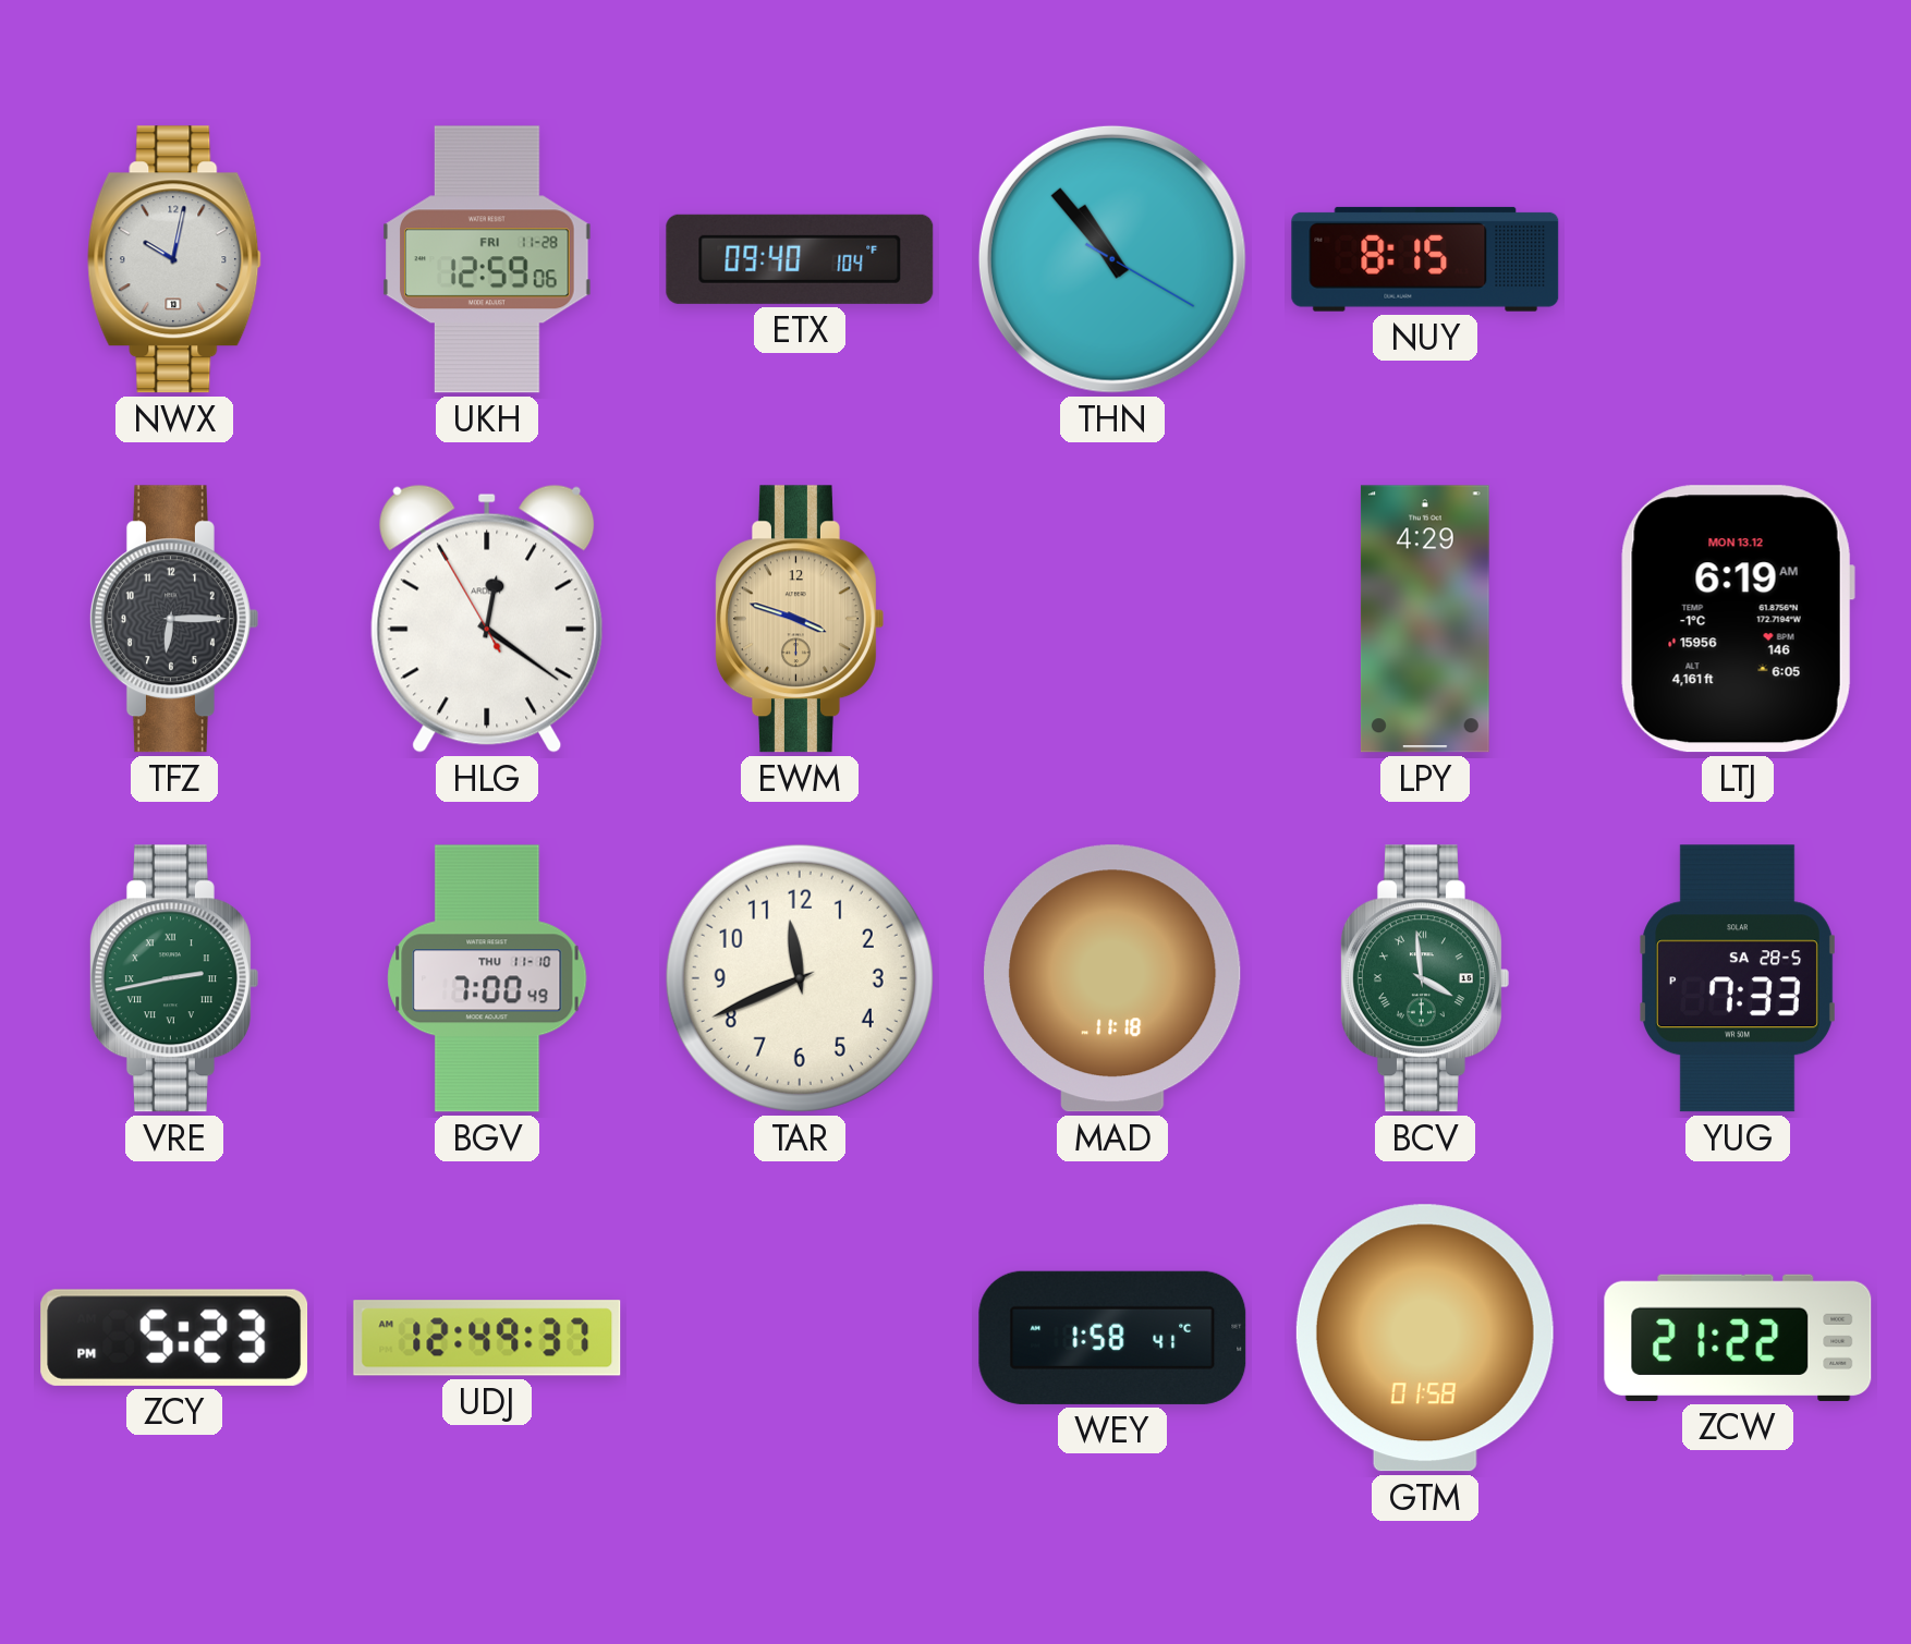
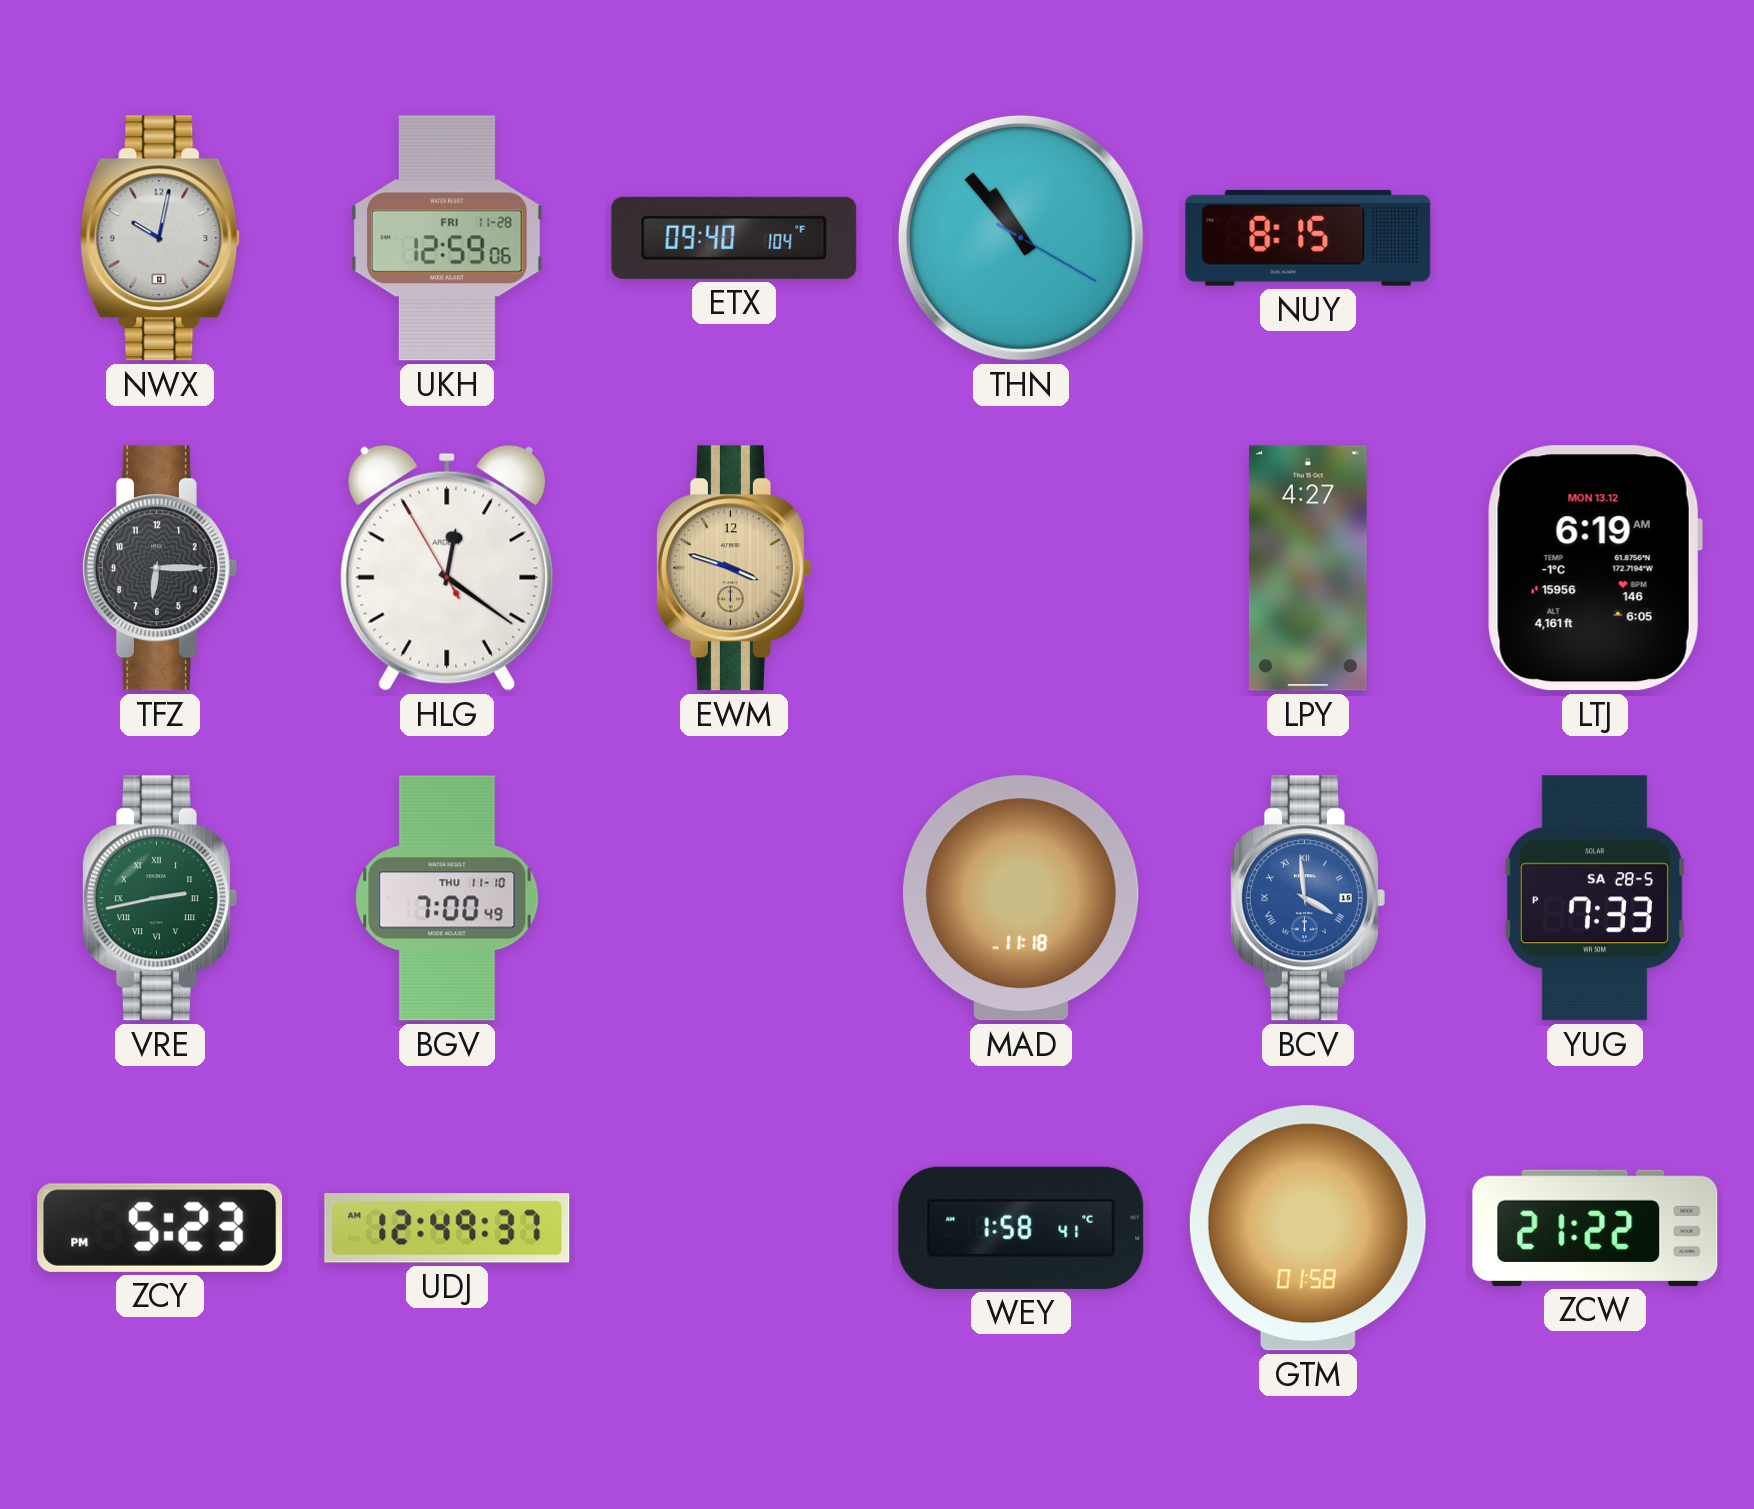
LPY: 4:29 -> 4:27
TAR: 11:41 -> none
BCV dial: green -> blue
